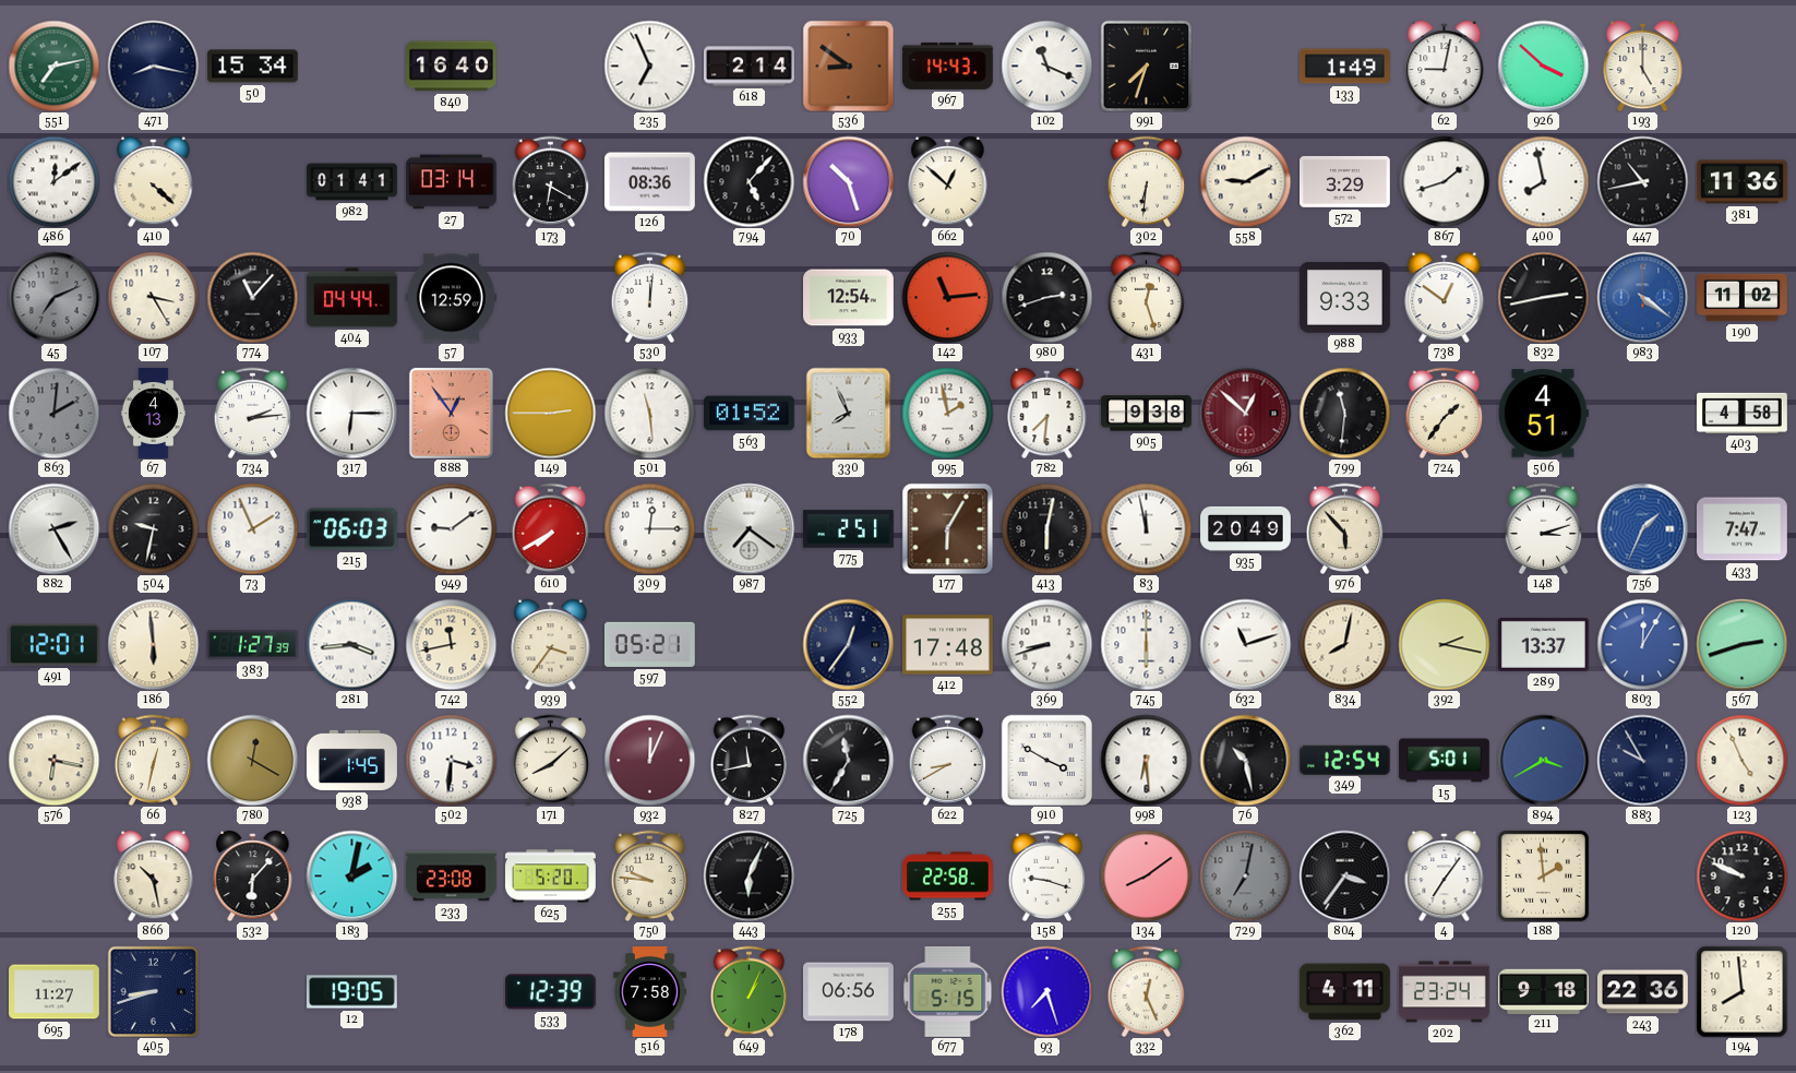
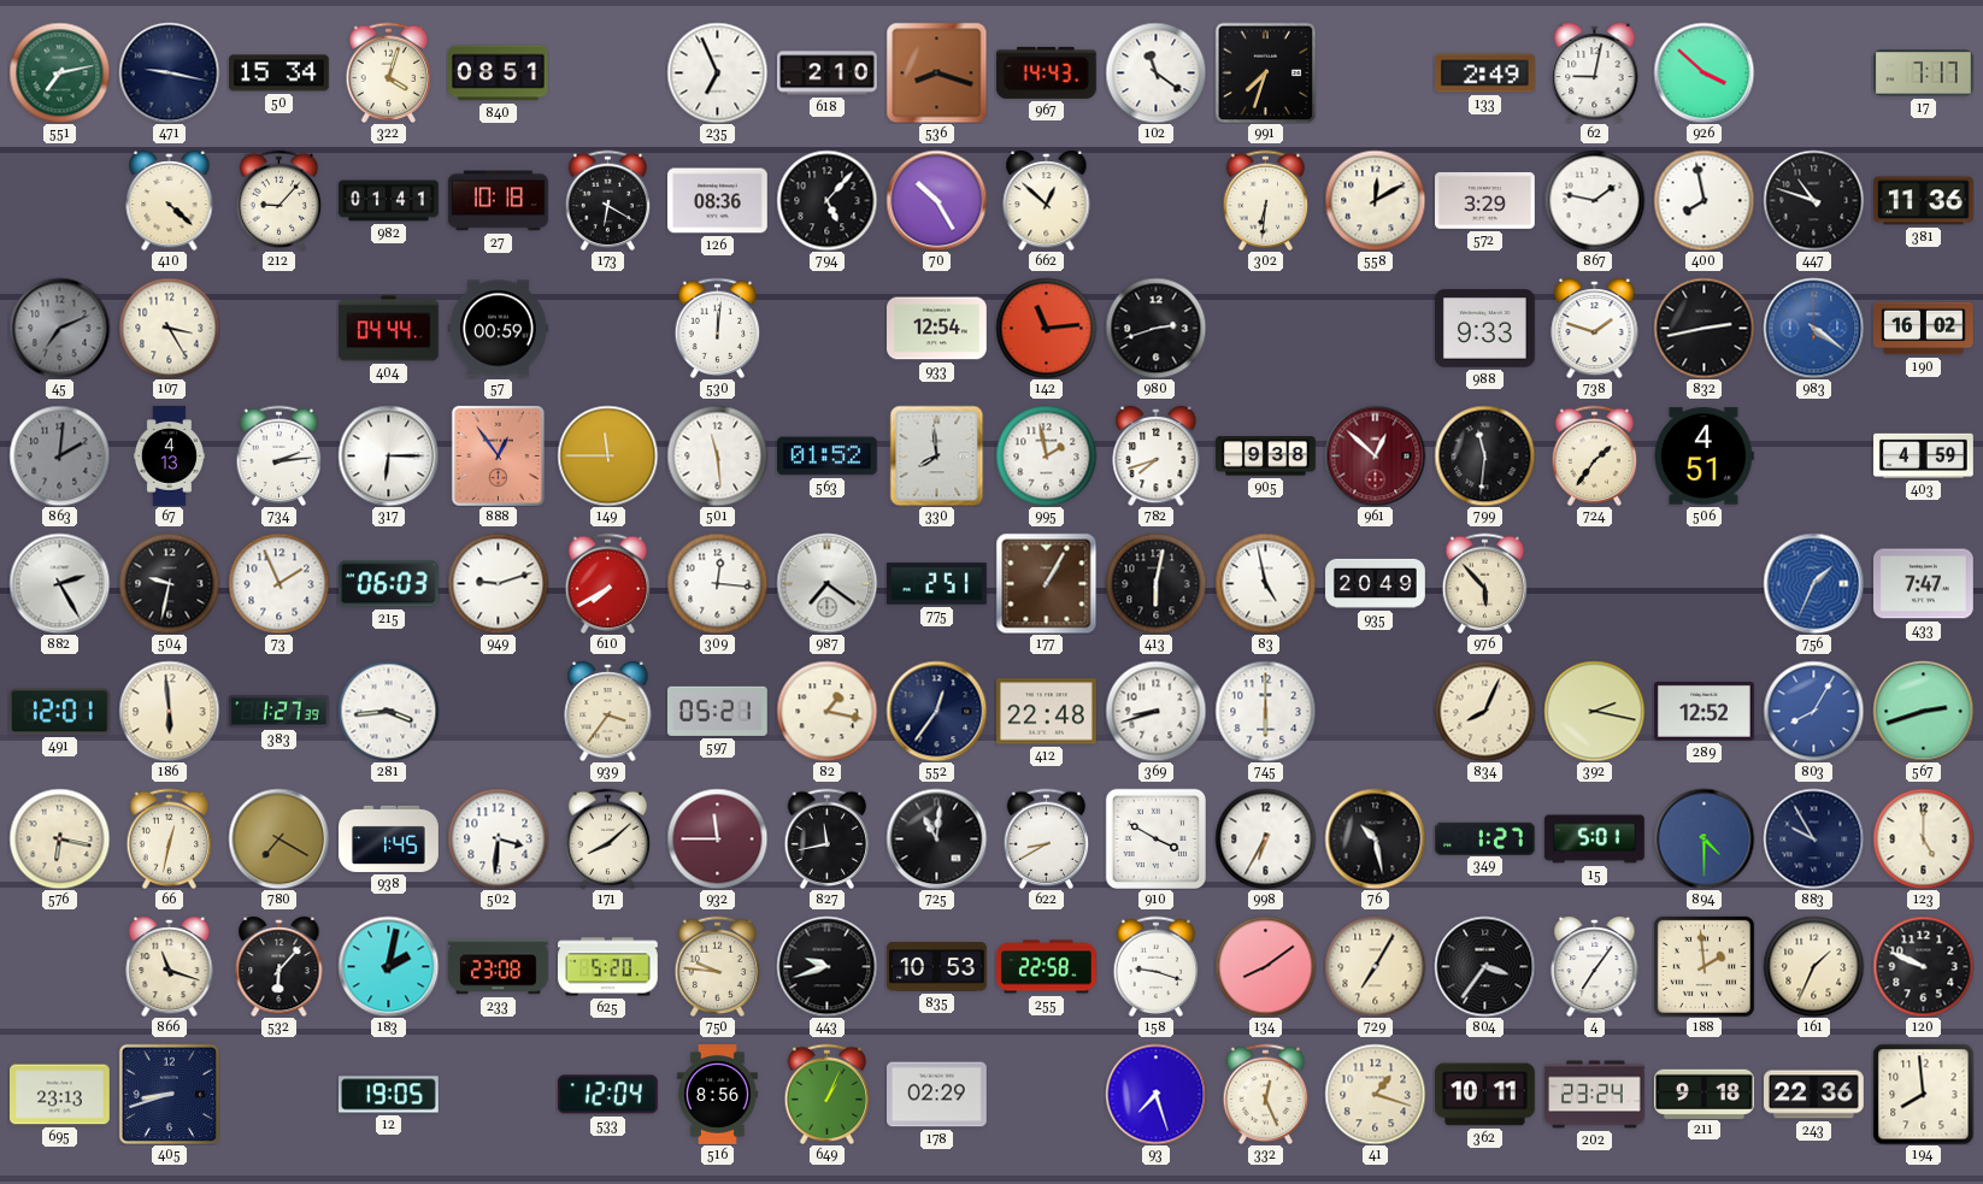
471: 8:17 -> 9:17
322: none -> 4:03
840: 16:40 -> 08:51
618: 2:14 -> 2:10
536: 8:51 -> 8:18
102: 11:19 -> 11:21
133: 1:49 -> 2:49
193: 5:00 -> none
17: none -> 7:17
486: 12:09 -> none
212: none -> 9:07
27: 03:14 -> 10:18
70: 10:27 -> 10:25
558: 9:10 -> 12:10
867: 1:42 -> 1:47
447: 10:43 -> 10:48
774: 11:07 -> none
57: 12:59 -> 00:59
431: 12:27 -> none
738: 12:51 -> 1:48
190: 11:02 -> 16:02
149: 2:45 -> 11:45
330: 7:56 -> 7:59
782: 7:31 -> 7:42
403: 4:58 -> 4:59
949: 9:09 -> 9:12
309: 12:15 -> 12:16
177: 6:05 -> 1:05
83: 11:58 -> 4:58
148: 3:12 -> none
742: 11:43 -> none
82: none -> 1:17
412: 17:48 -> 22:48
632: 11:12 -> none
834: 8:02 -> 8:04
289: 13:37 -> 12:52
803: 12:05 -> 8:05
780: 12:20 -> 7:20
932: 12:04 -> 11:45
725: 11:35 -> 11:01
998: 6:29 -> 6:35
349: 12:54 -> 1:27
894: 3:40 -> 4:30
123: 4:56 -> 5:00
866: 10:28 -> 11:18
443: 6:04 -> 9:42
835: none -> 10:53
729: 7:02 -> 7:05
729 dial: grey -> cream
161: none -> 1:34
695: 11:27 -> 23:13
533: 12:39 -> 12:04
516: 7:58 -> 8:56
178: 06:56 -> 02:29
677: 5:15 -> none
41: none -> 1:18
362: 4:11 -> 10:11
